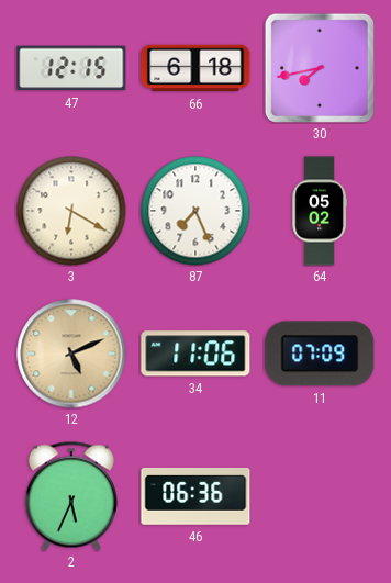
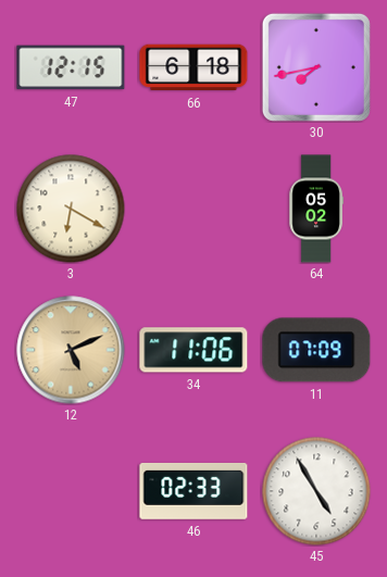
87: 7:26 -> none
2: 5:34 -> none
46: 06:36 -> 02:33
45: none -> 4:55
